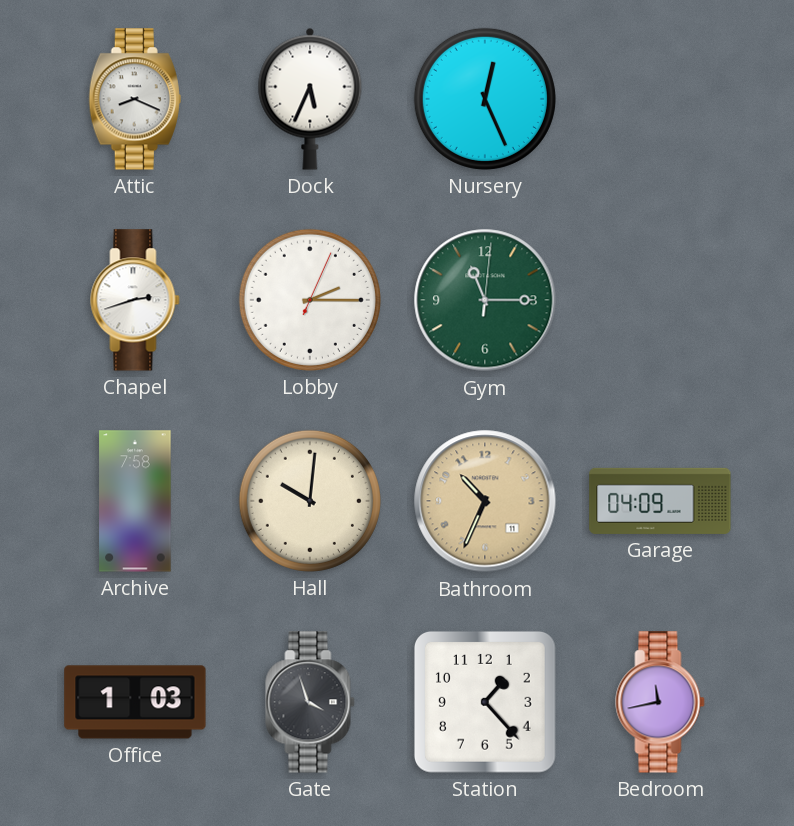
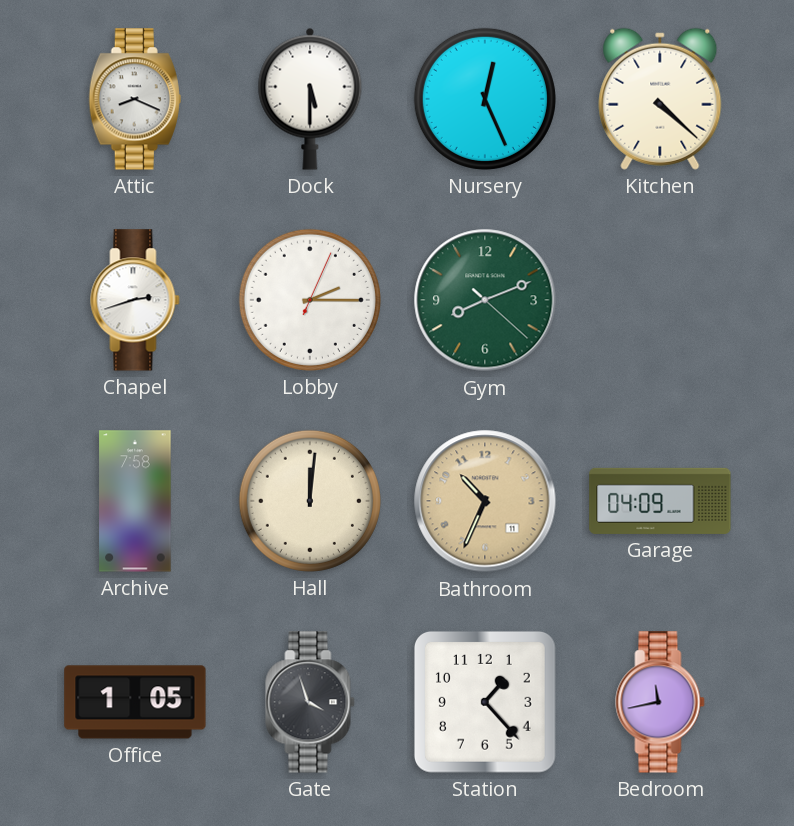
Dock: 5:34 -> 5:30
Kitchen: none -> 4:22
Gym: 11:15 -> 8:11
Hall: 10:01 -> 12:01
Office: 1:03 -> 1:05
